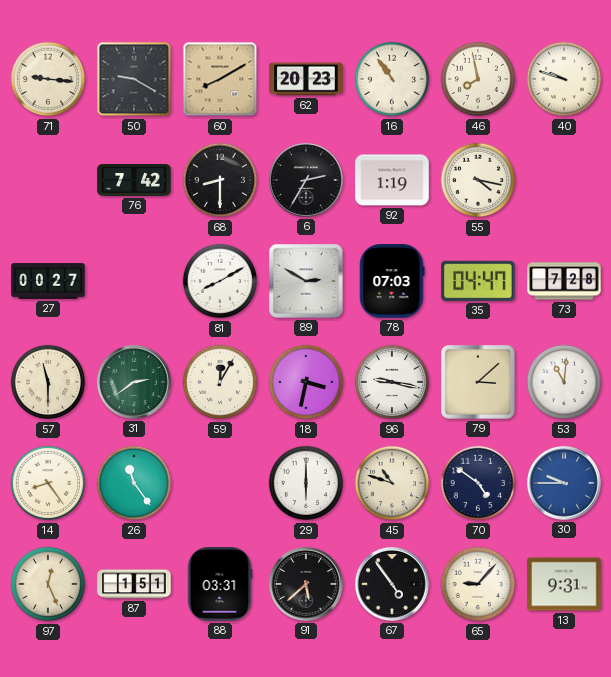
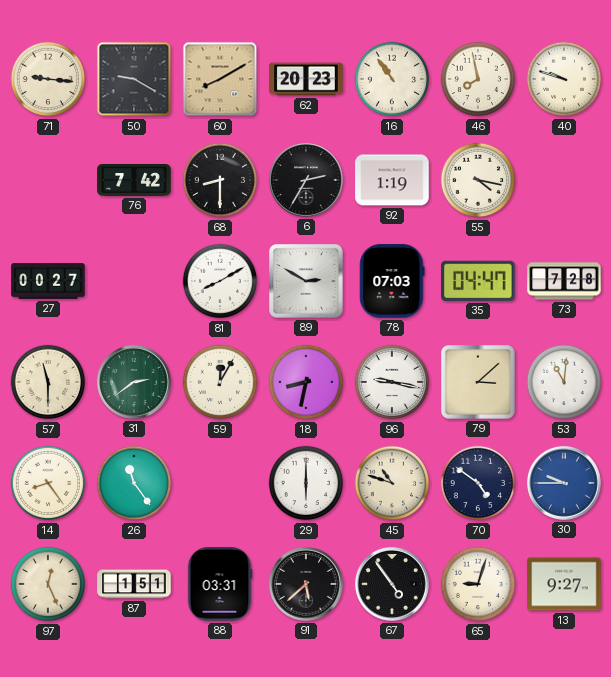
18: 3:32 -> 8:32
65: 9:07 -> 9:03
13: 9:31 -> 9:27
